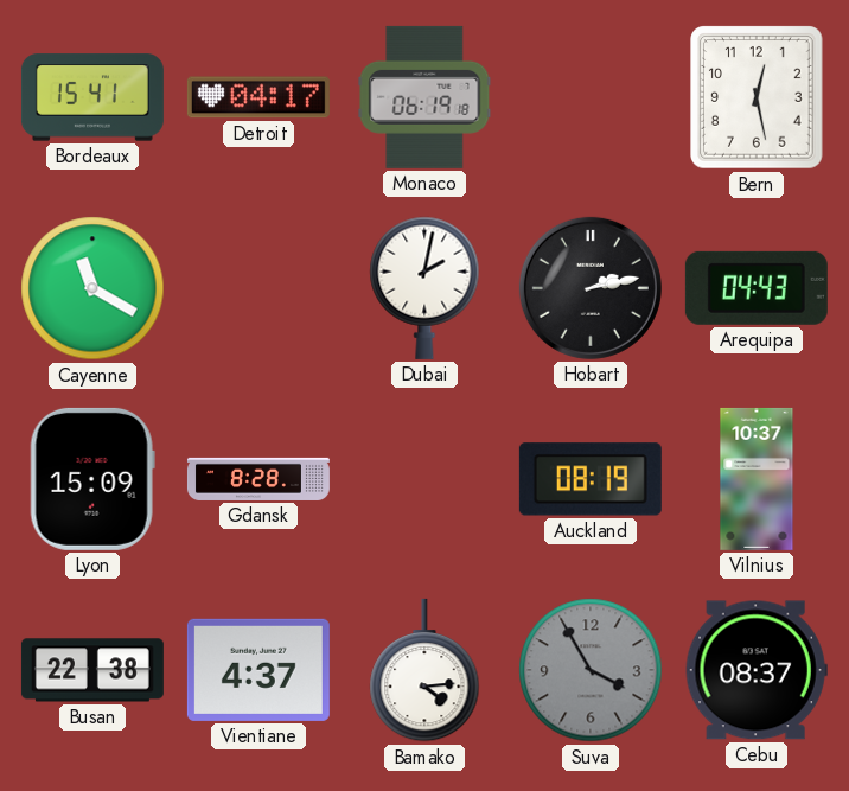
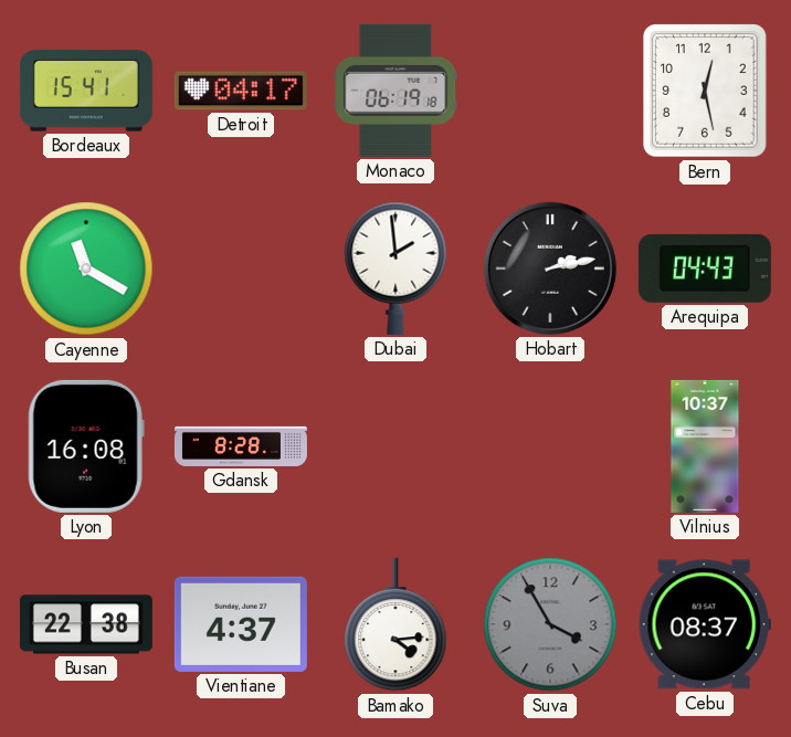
Dubai: 2:02 -> 1:59
Lyon: 15:09 -> 16:08
Auckland: 08:19 -> none
